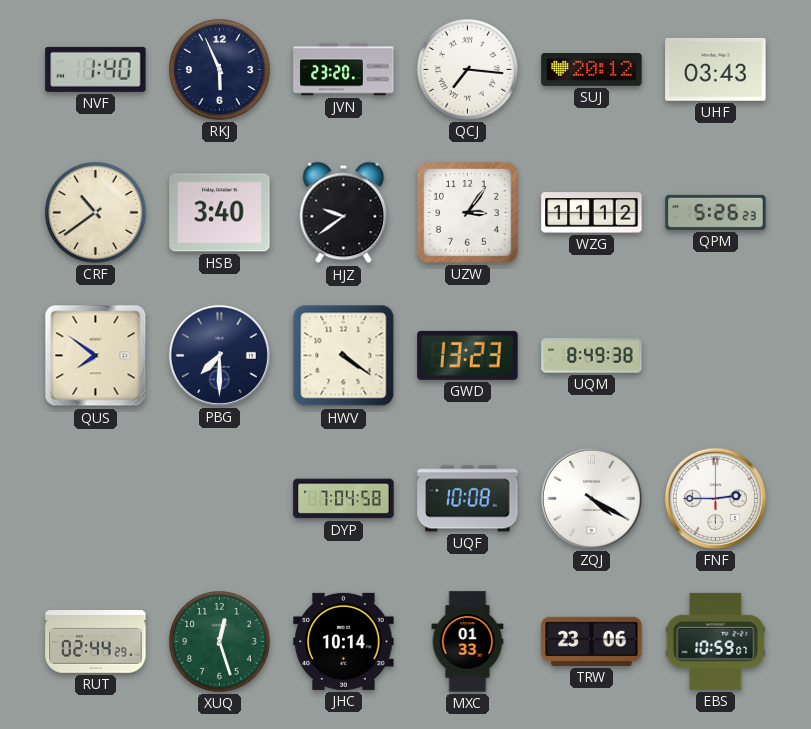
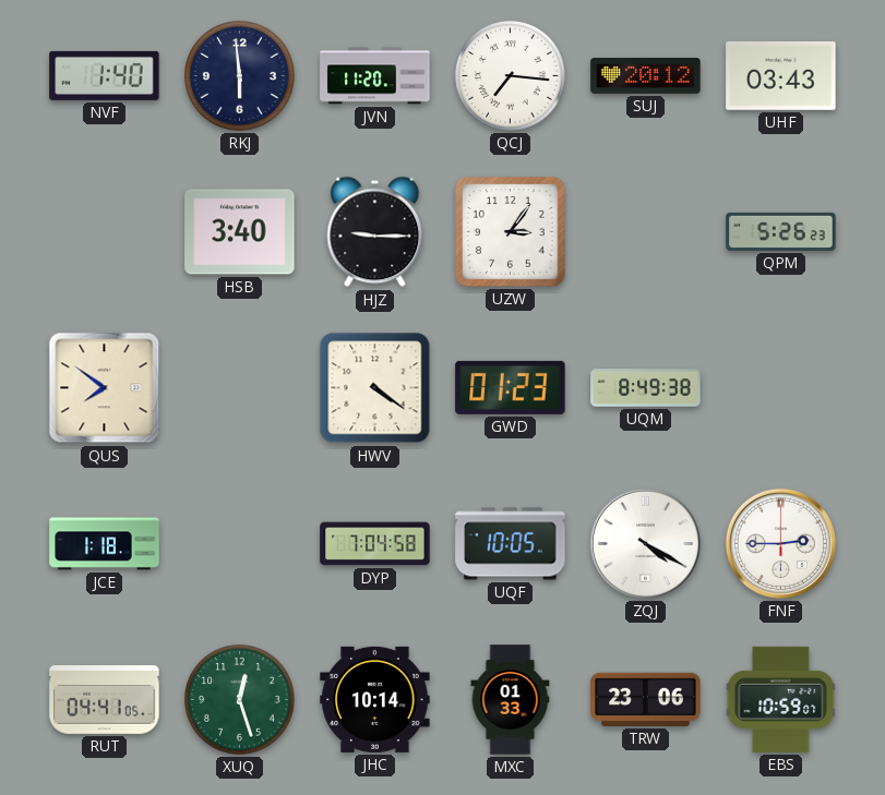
RKJ: 5:56 -> 5:59
JVN: 23:20 -> 11:20
CRF: 10:39 -> none
HJZ: 9:39 -> 9:15
WZG: 11:12 -> none
PBG: 7:30 -> none
GWD: 13:23 -> 01:23
JCE: none -> 1:18
UQF: 10:08 -> 10:05
RUT: 02:44 -> 04:41
